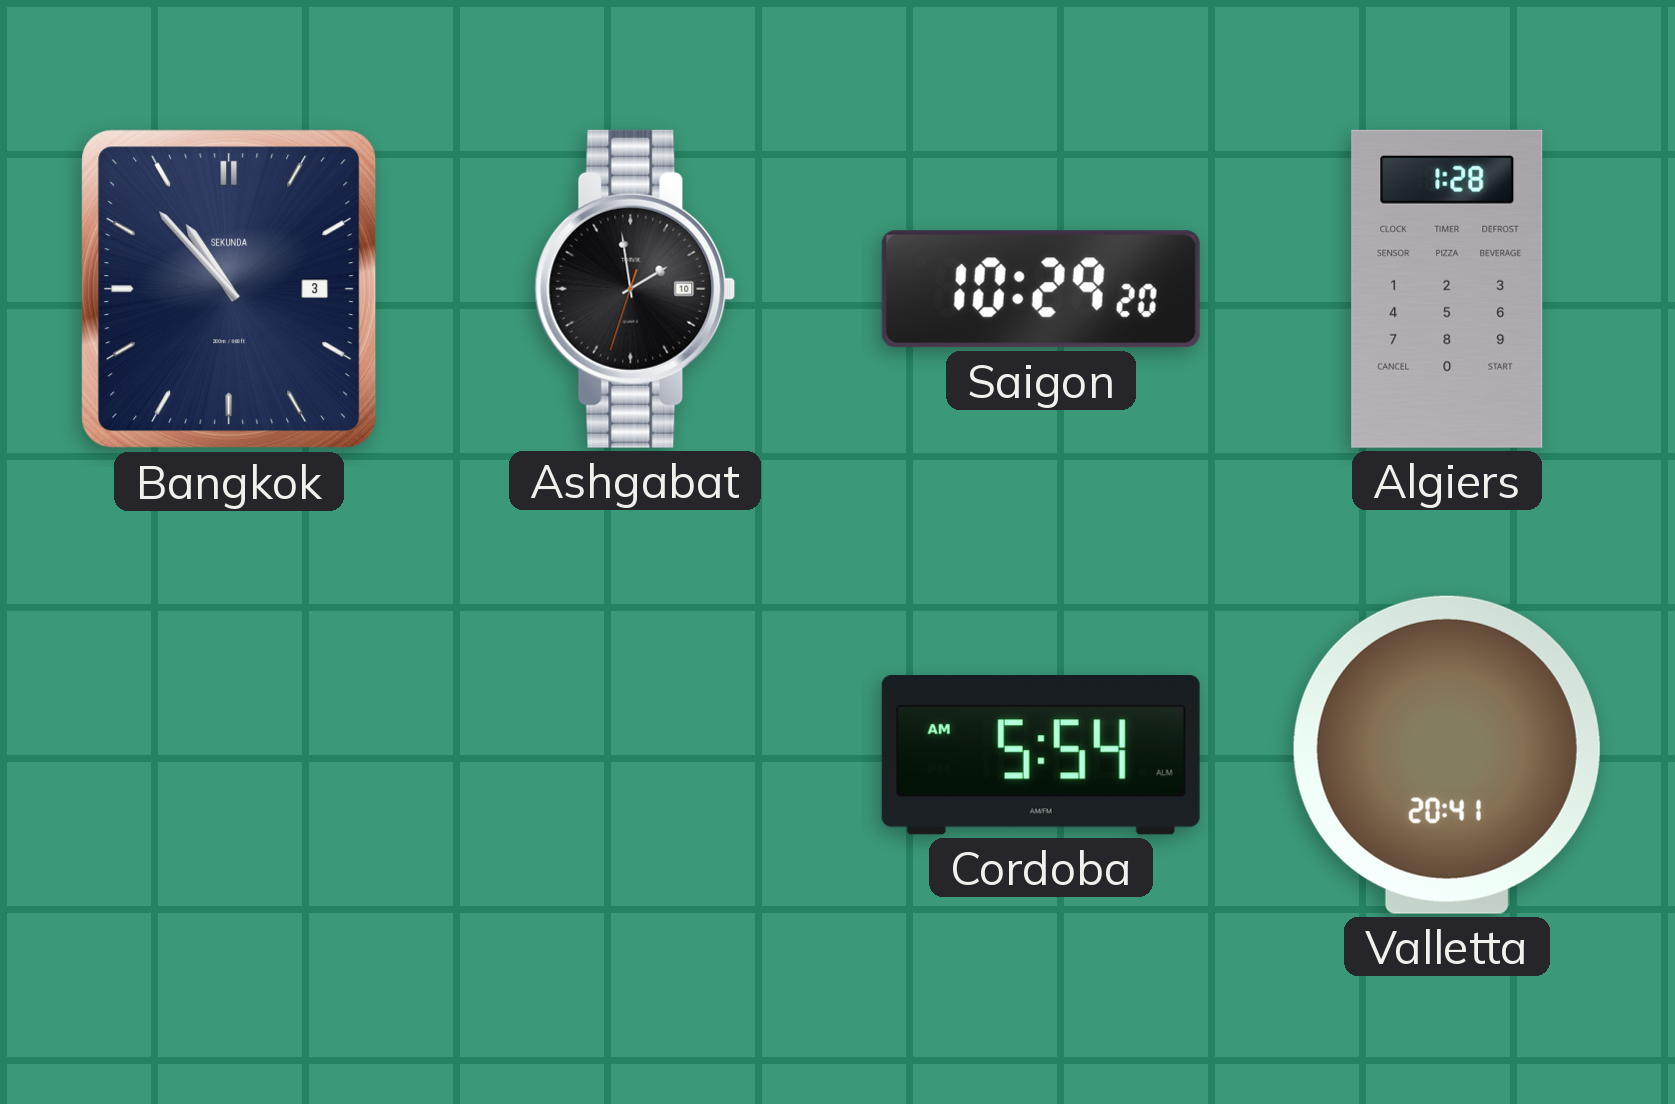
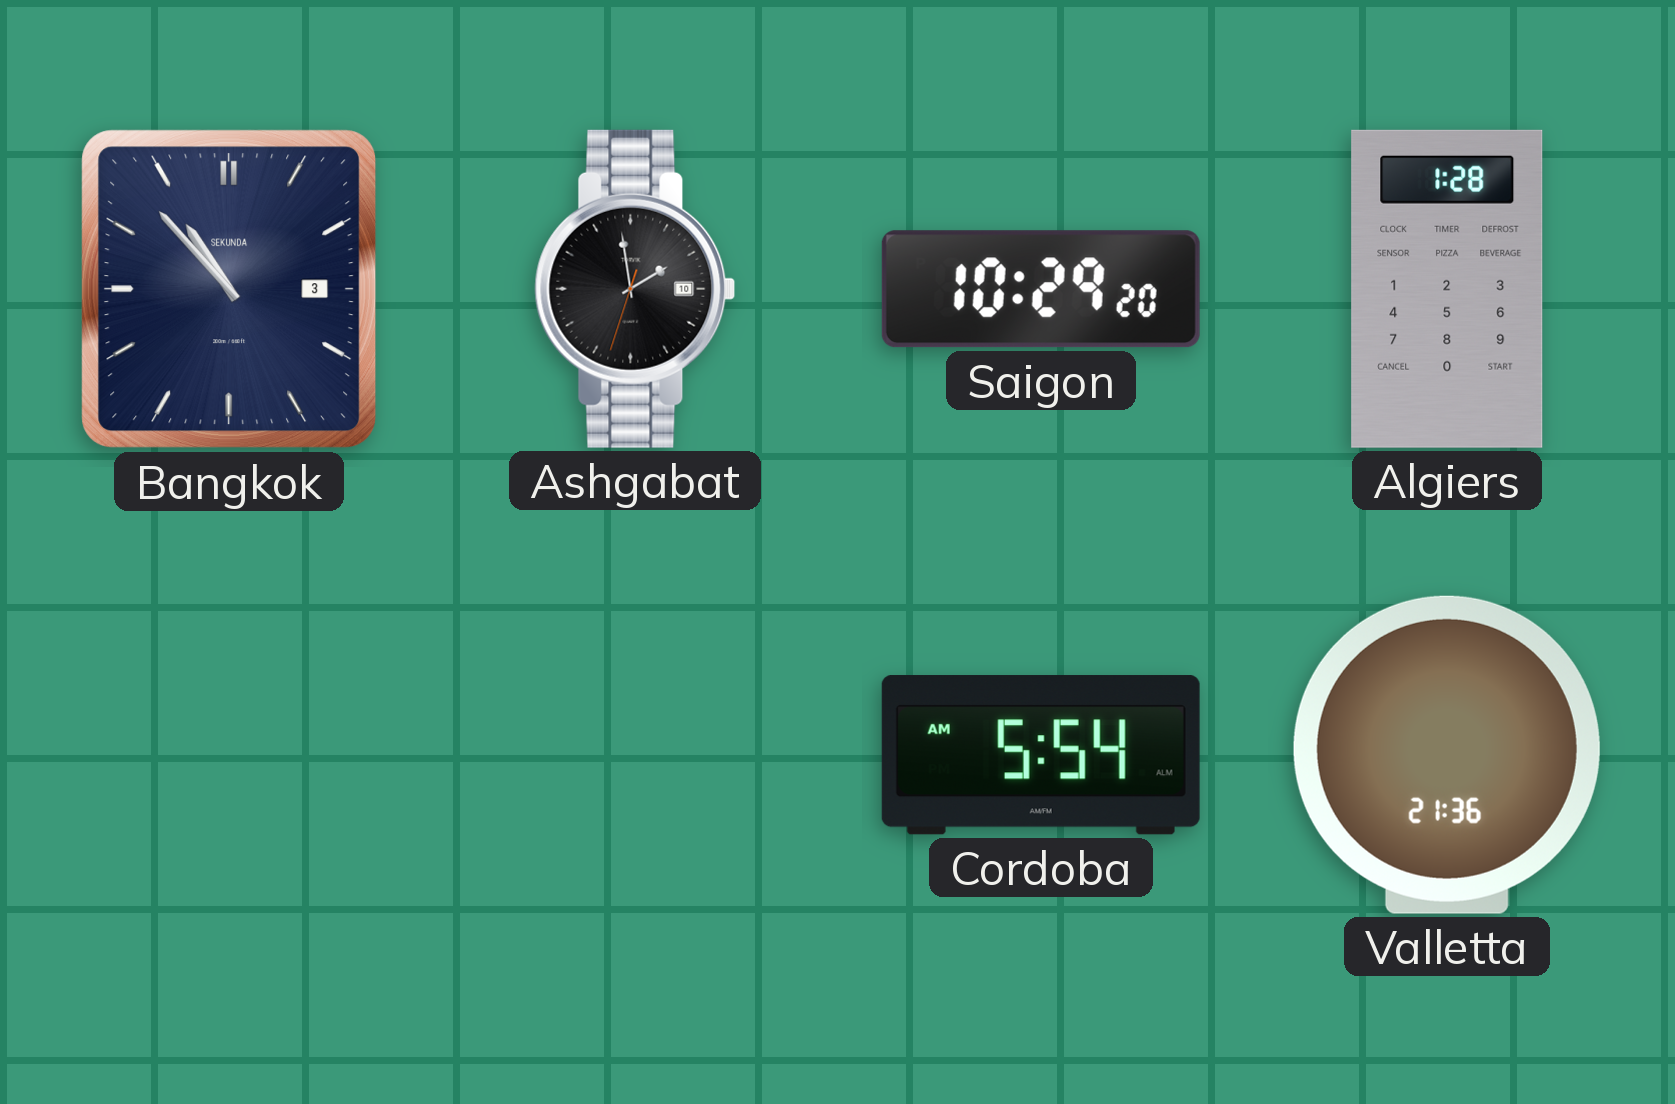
Valletta: 20:41 -> 21:36
